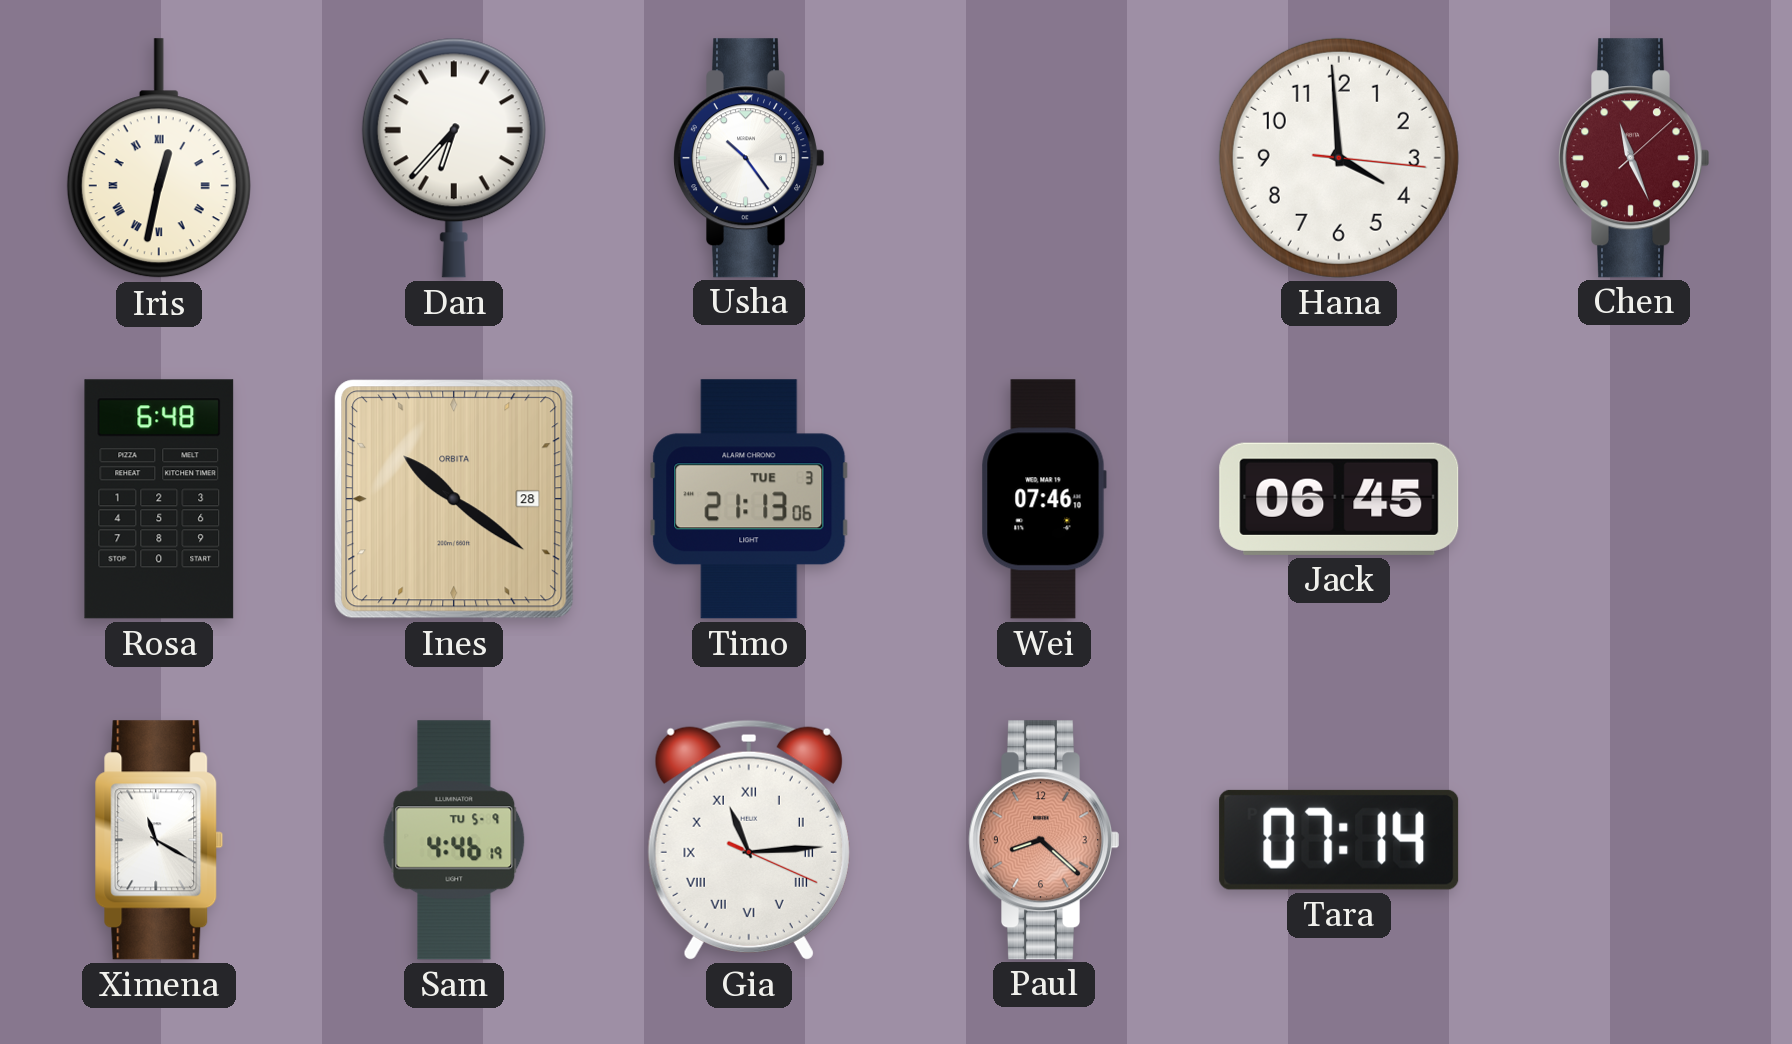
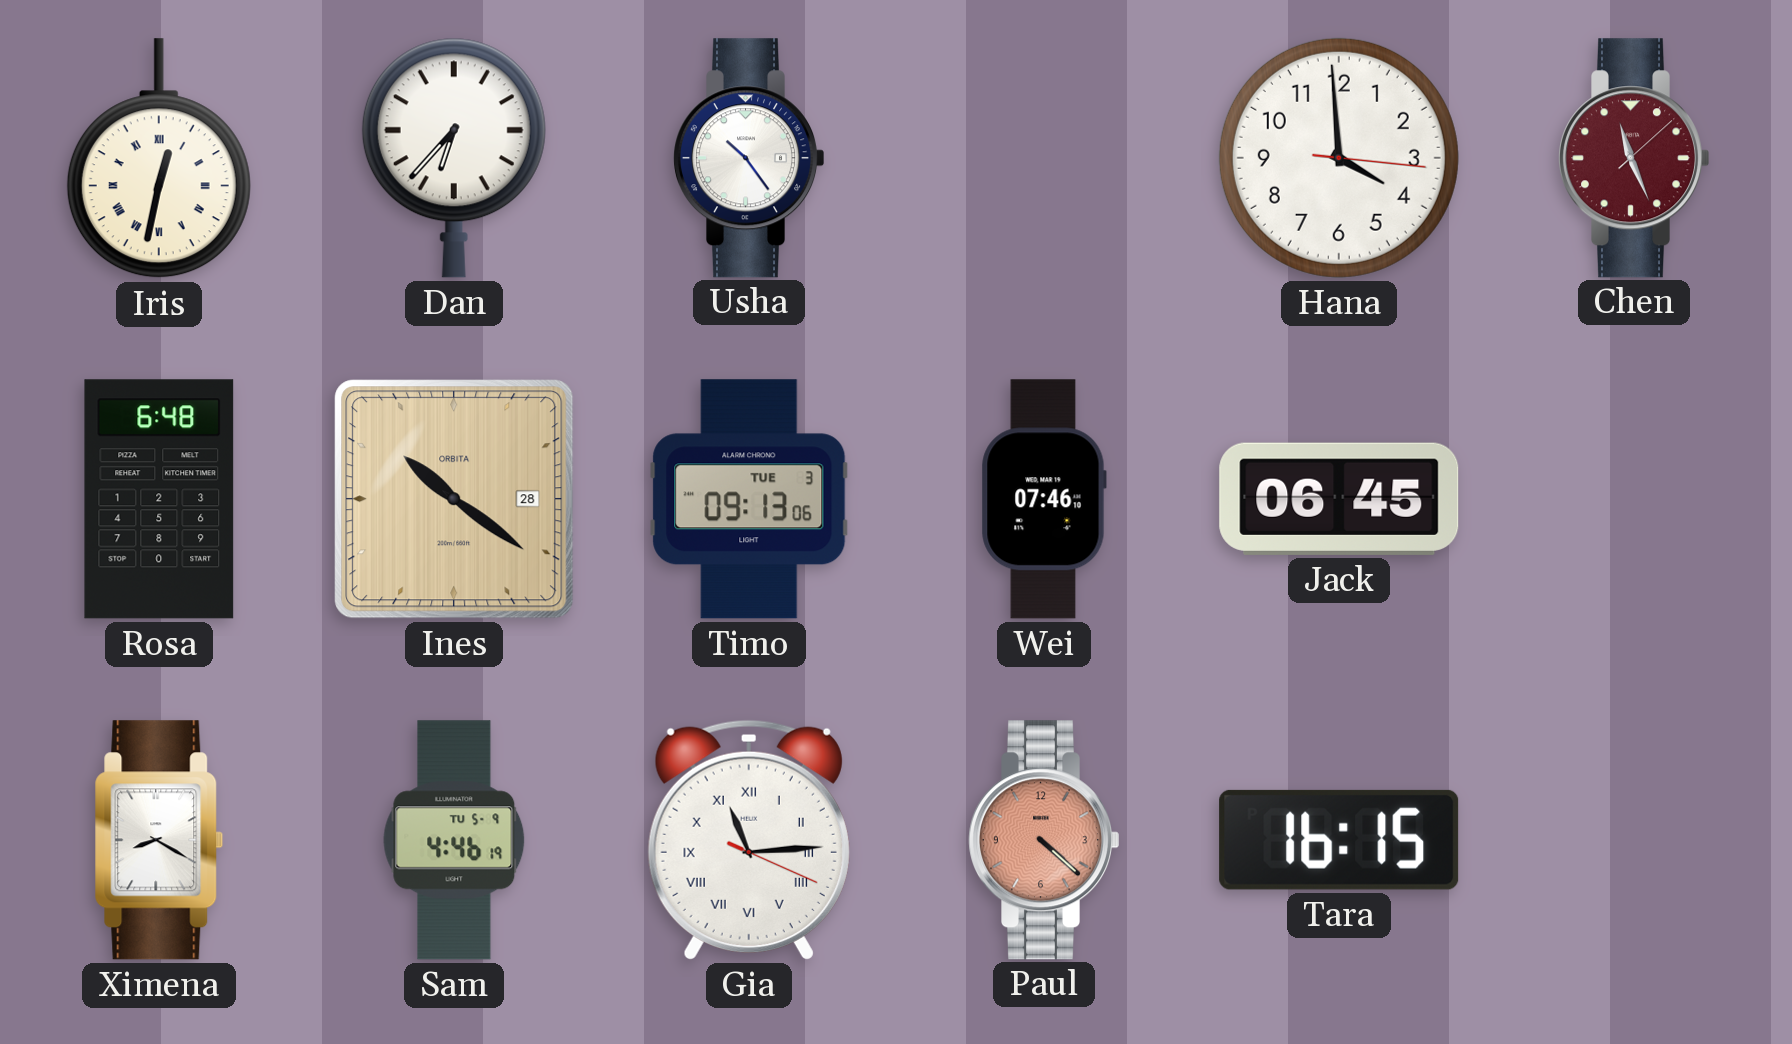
Timo: 21:13 -> 09:13
Ximena: 11:20 -> 8:20
Paul: 8:22 -> 4:22
Tara: 07:14 -> 16:15
